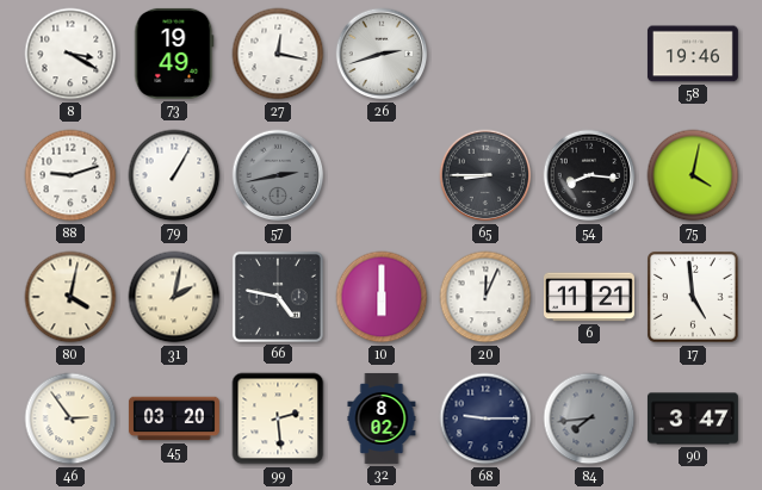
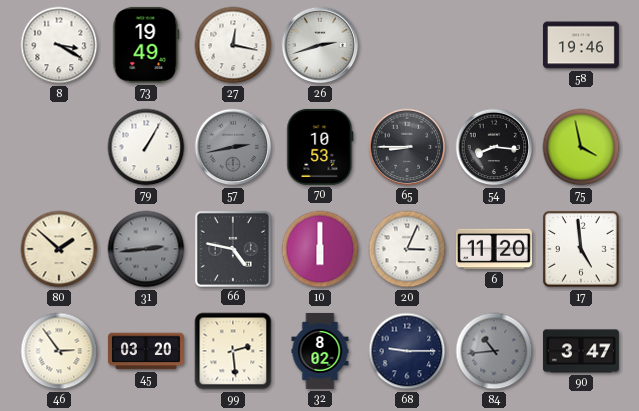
88: 9:12 -> none
70: none -> 10:53
75: 4:02 -> 3:58
80: 4:02 -> 1:52
31: 2:02 -> 2:44
31 dial: cream -> grey
20: 12:04 -> 3:04
6: 11:21 -> 11:20
84: 7:44 -> 10:44
